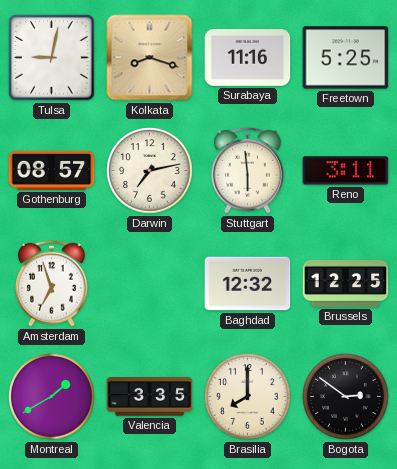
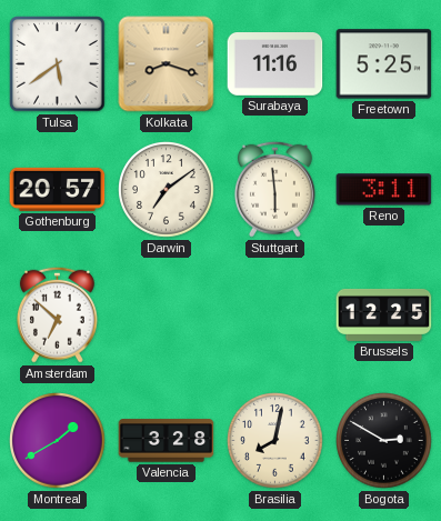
Tulsa: 9:02 -> 5:39
Gothenburg: 08:57 -> 20:57
Darwin: 7:13 -> 7:09
Amsterdam: 6:57 -> 6:52
Baghdad: 12:32 -> none
Valencia: 3:35 -> 3:28
Brasilia: 8:00 -> 8:02
Bogota: 2:51 -> 2:50
